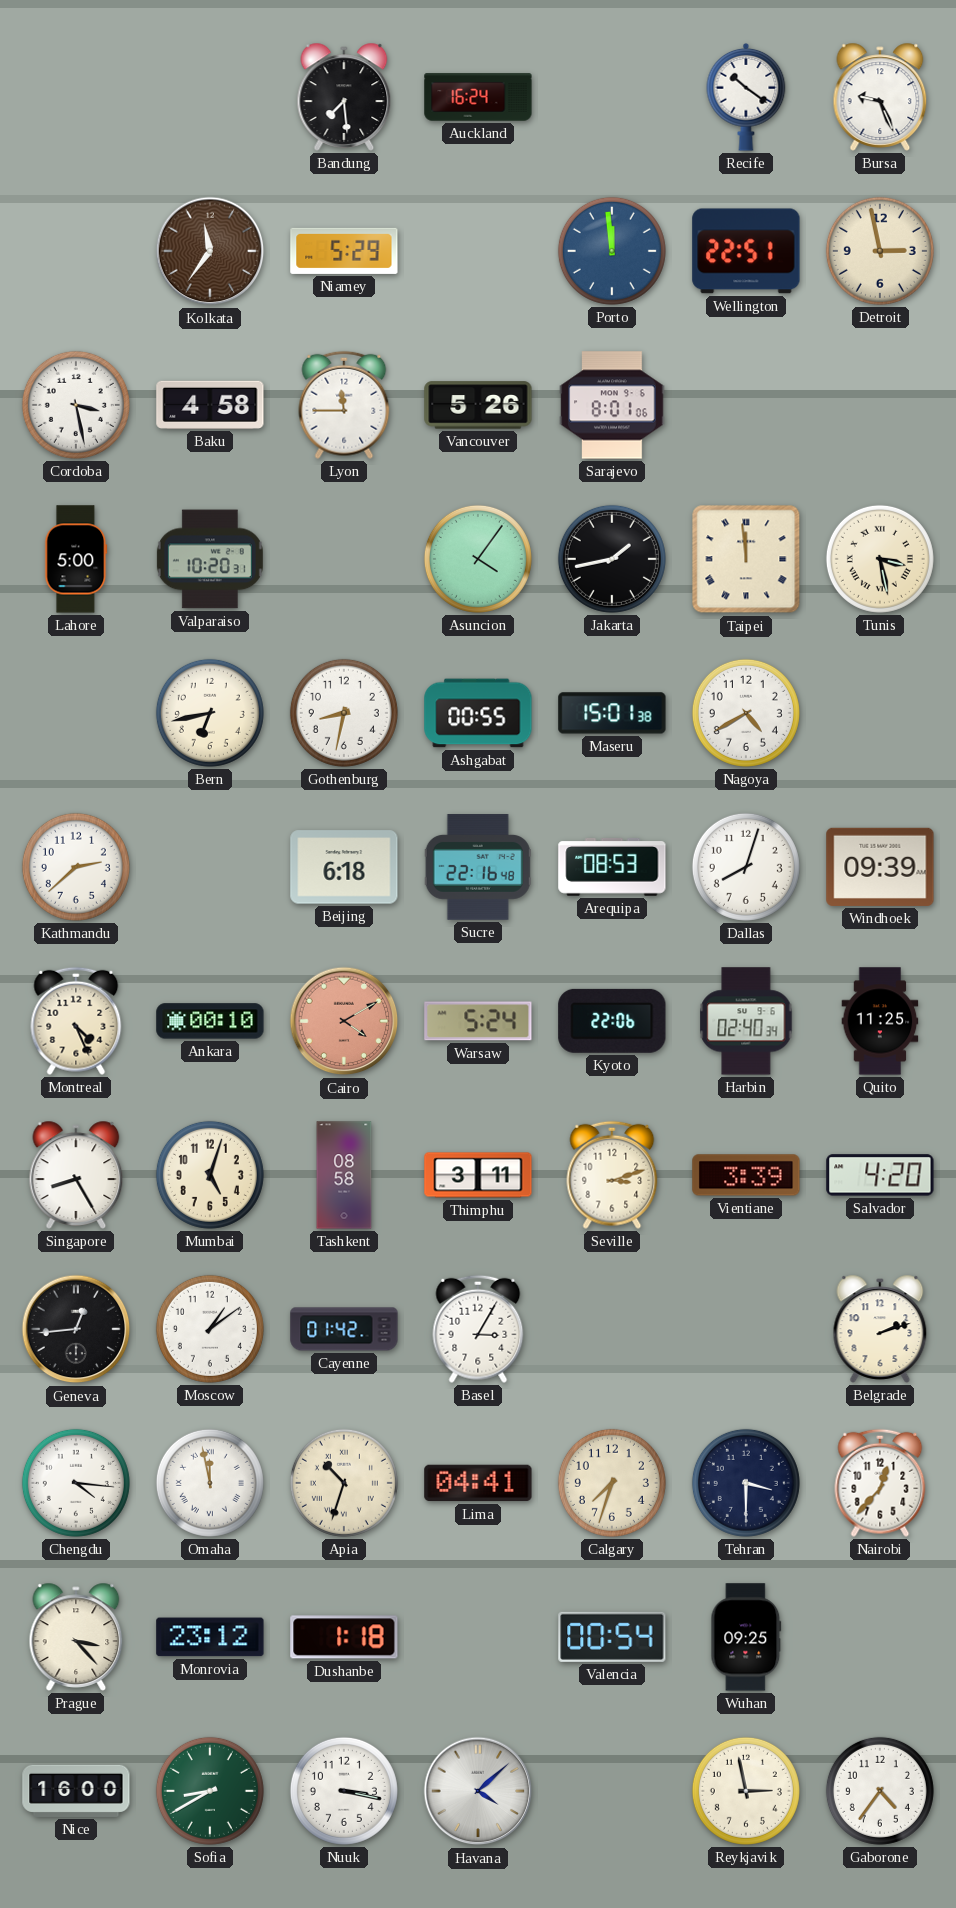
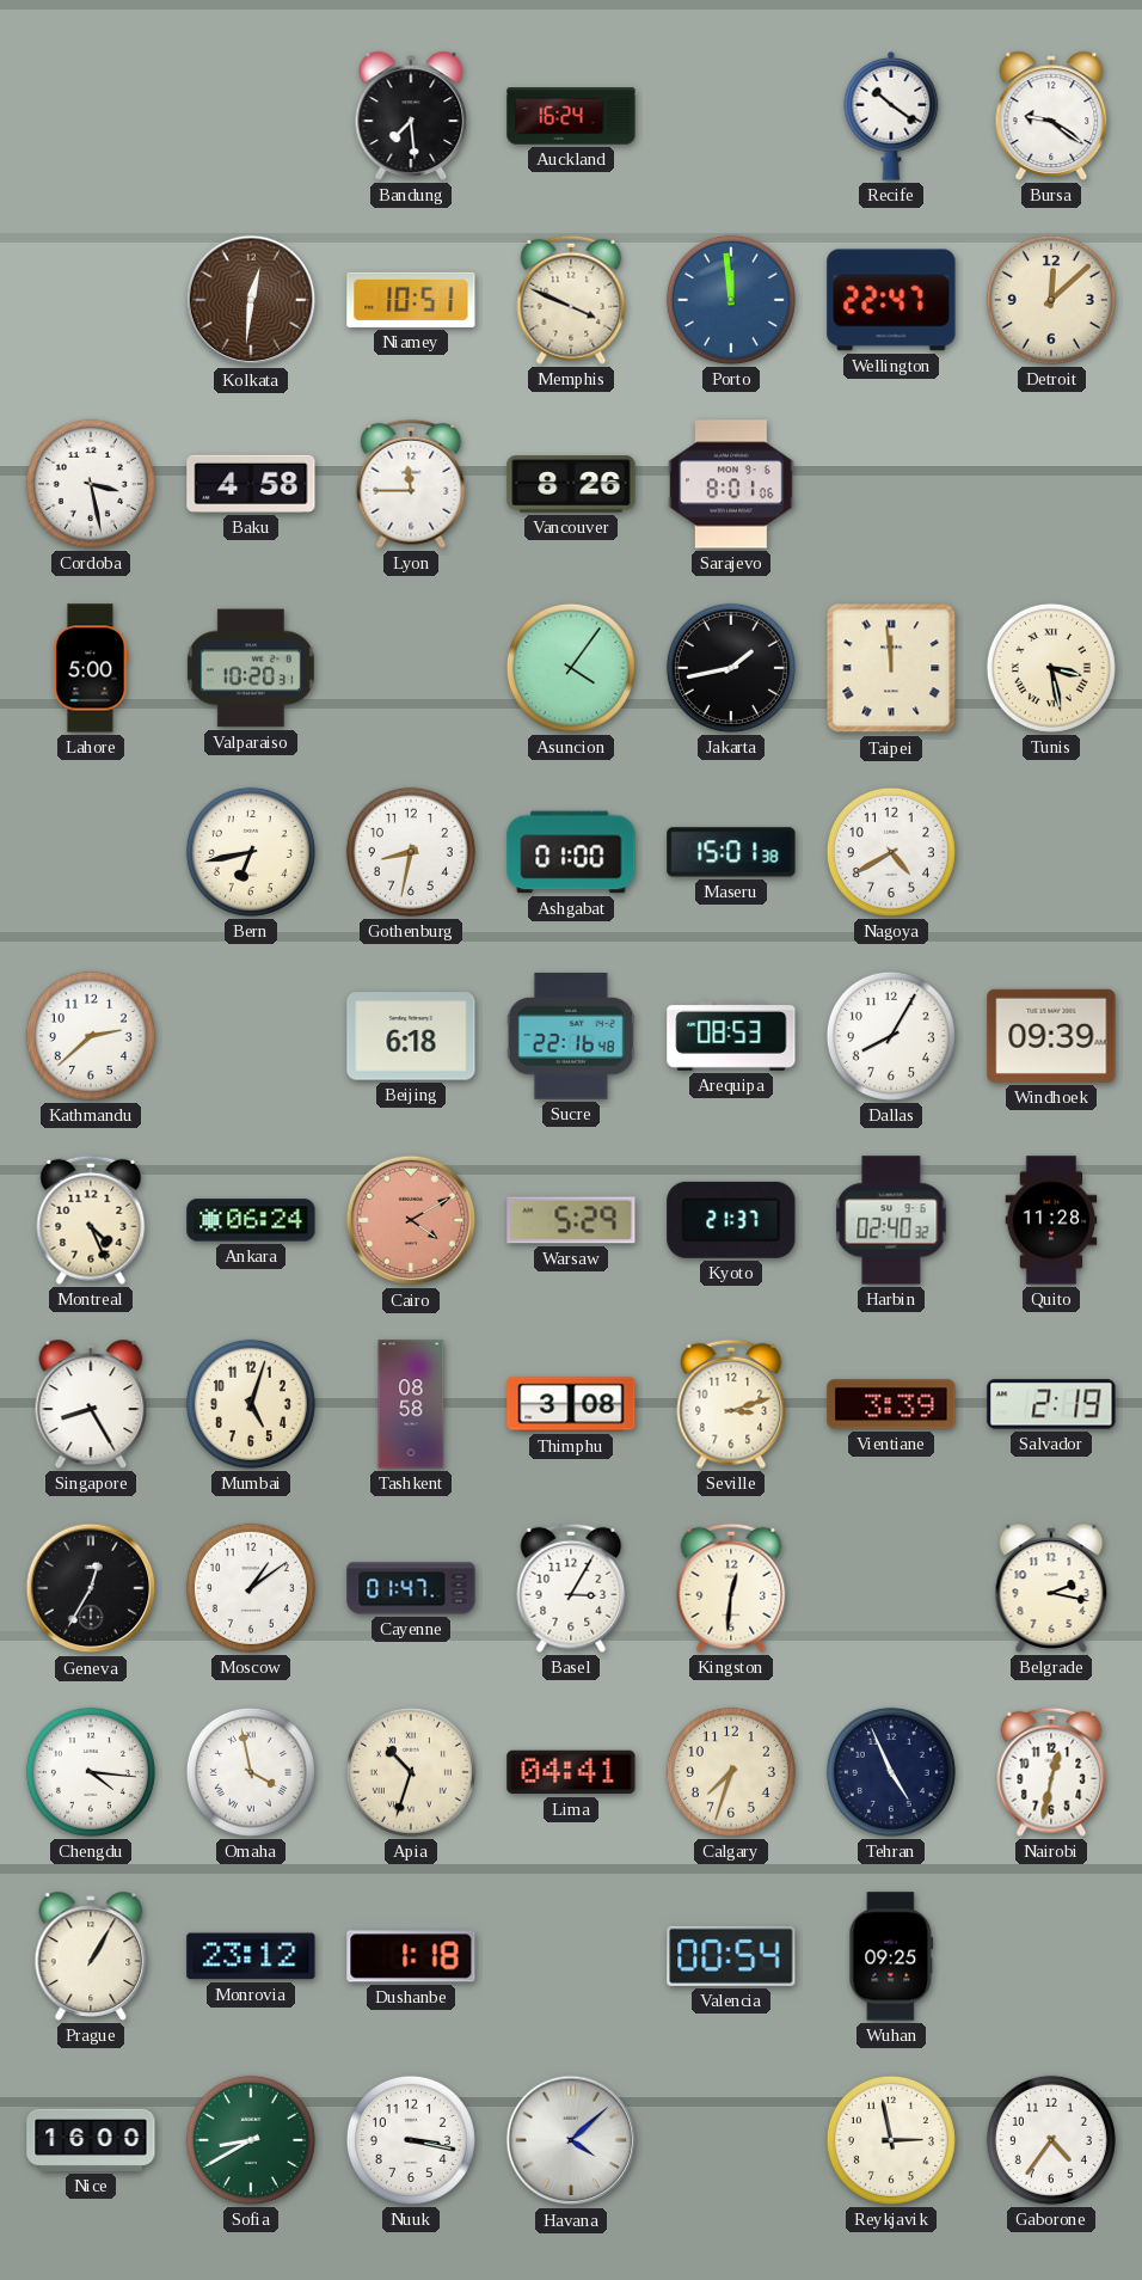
Bursa: 9:26 -> 9:21
Kolkata: 11:36 -> 12:31
Niamey: 5:29 -> 10:51
Memphis: none -> 3:49
Wellington: 22:51 -> 22:47
Detroit: 2:58 -> 12:08
Vancouver: 5:26 -> 8:26
Ashgabat: 00:55 -> 01:00
Dallas: 8:03 -> 8:05
Ankara: 00:10 -> 06:24
Warsaw: 5:24 -> 5:29
Kyoto: 22:06 -> 21:37
Harbin: 02:40:34 -> 02:40:32
Quito: 11:25 -> 11:28
Thimphu: 3:11 -> 3:08
Salvador: 4:20 -> 2:19
Geneva: 12:44 -> 12:35
Cayenne: 01:42 -> 01:47
Kingston: none -> 12:31
Belgrade: 2:12 -> 2:17
Omaha: 11:58 -> 3:58
Tehran: 3:30 -> 4:56
Nairobi: 12:37 -> 12:32
Prague: 3:23 -> 1:05
